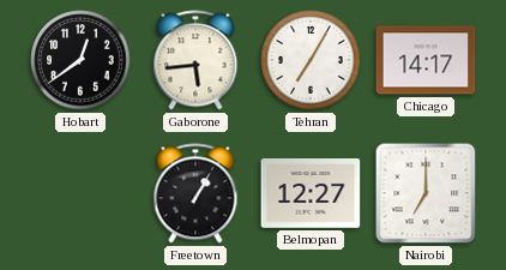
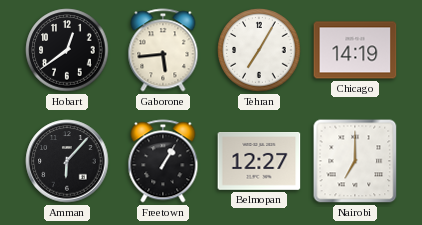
Chicago: 14:17 -> 14:19
Amman: none -> 6:07
